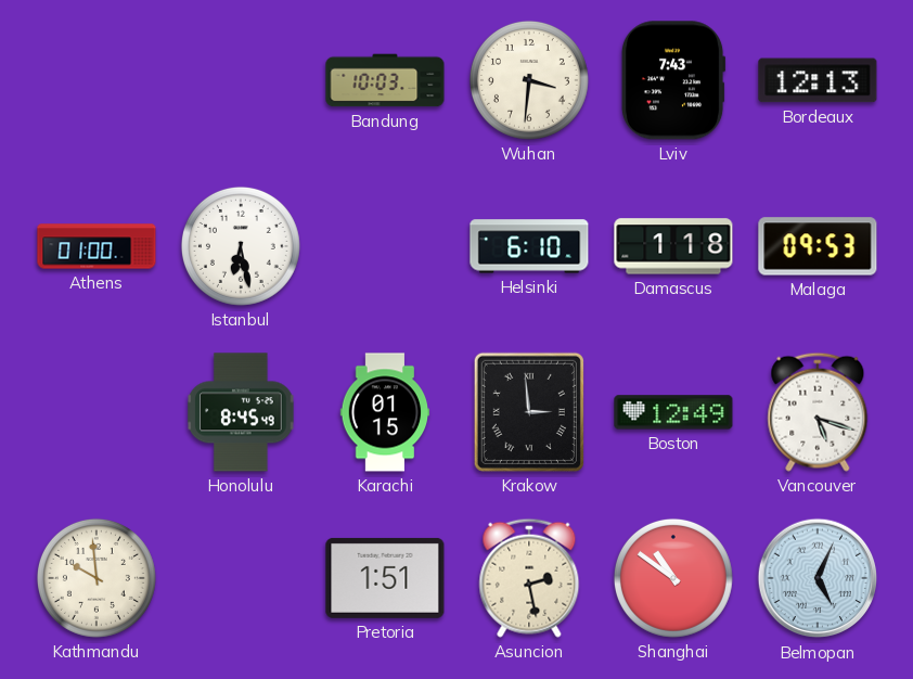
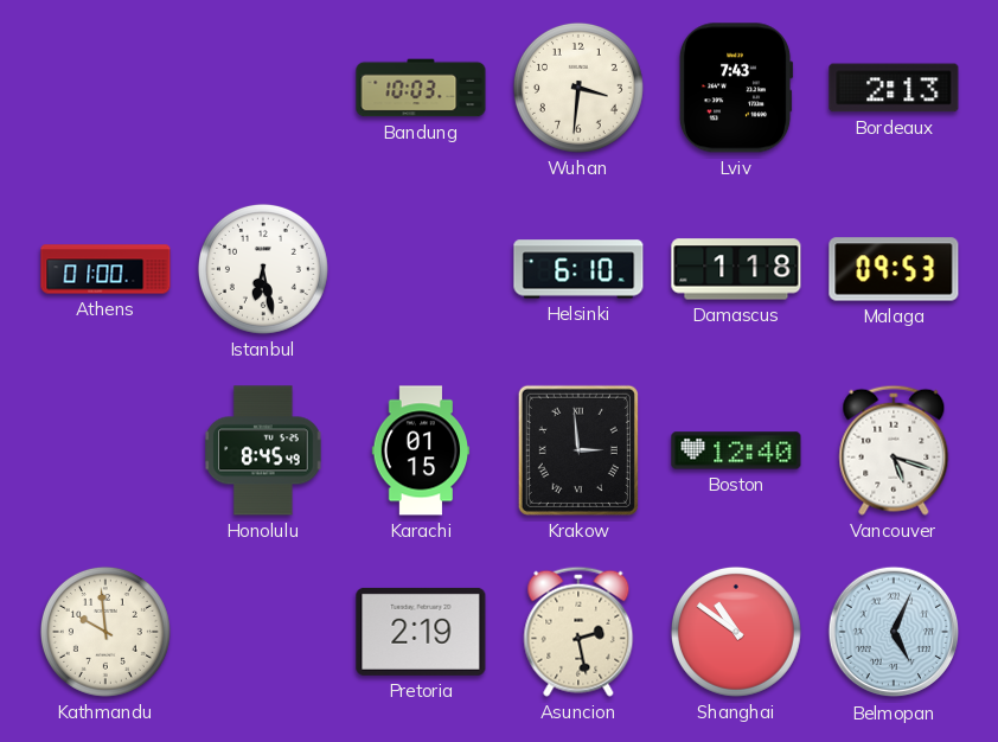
Bordeaux: 12:13 -> 2:13
Boston: 12:49 -> 12:40
Pretoria: 1:51 -> 2:19
